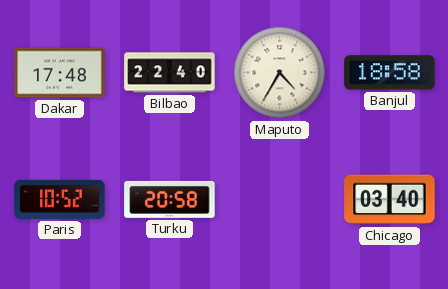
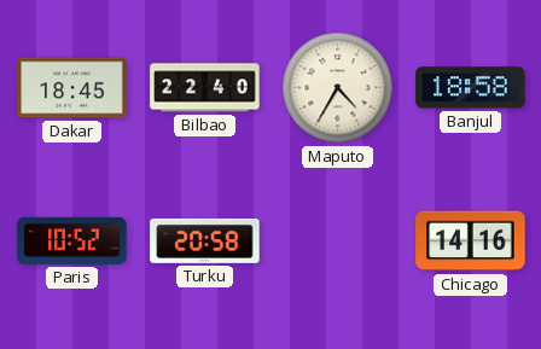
Dakar: 17:48 -> 18:45
Chicago: 03:40 -> 14:16
